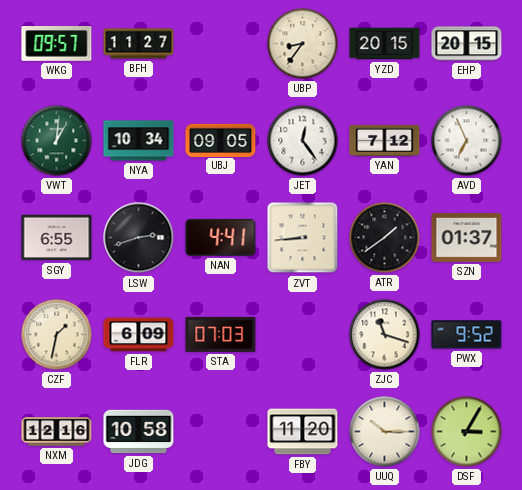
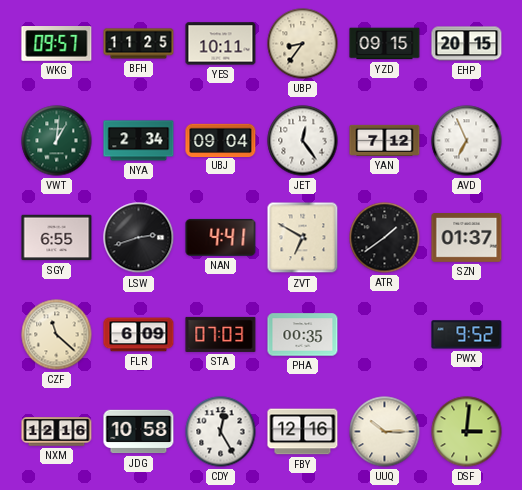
BFH: 11:27 -> 11:25
YES: none -> 10:11
YZD: 20:15 -> 09:15
NYA: 10:34 -> 2:34
UBJ: 09:05 -> 09:04
ZVT: 8:44 -> 6:50
CZF: 1:32 -> 11:22
PHA: none -> 00:35
ZJC: 11:18 -> none
CDY: none -> 12:25
FBY: 11:20 -> 12:16
DSF: 3:05 -> 3:01
